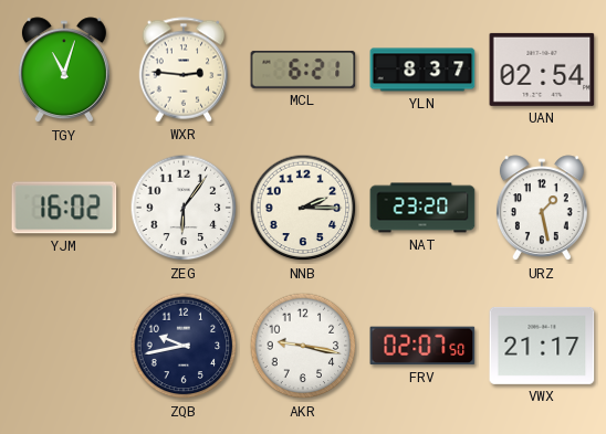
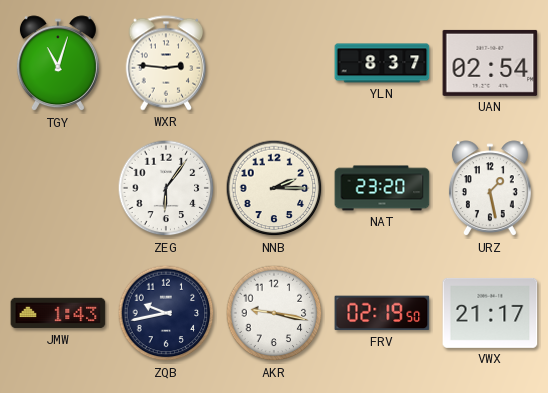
MCL: 6:21 -> none
YJM: 16:02 -> none
JMW: none -> 1:43
FRV: 02:07 -> 02:19
